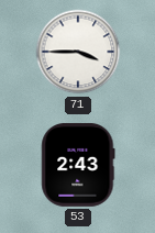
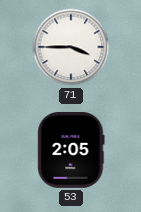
53: 2:43 -> 2:05
